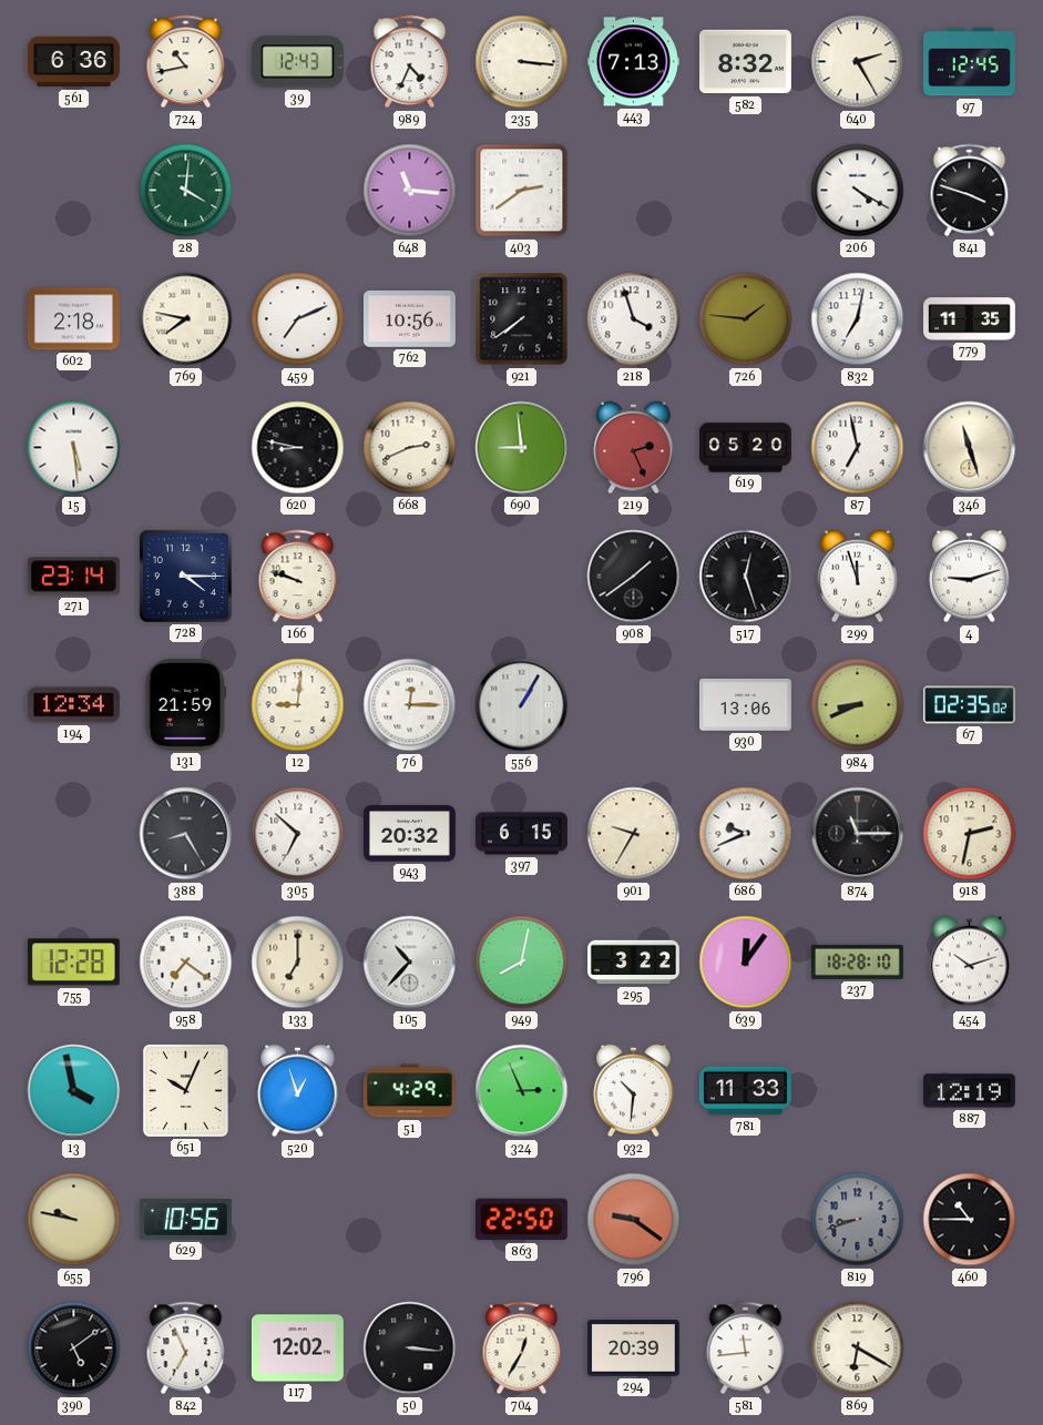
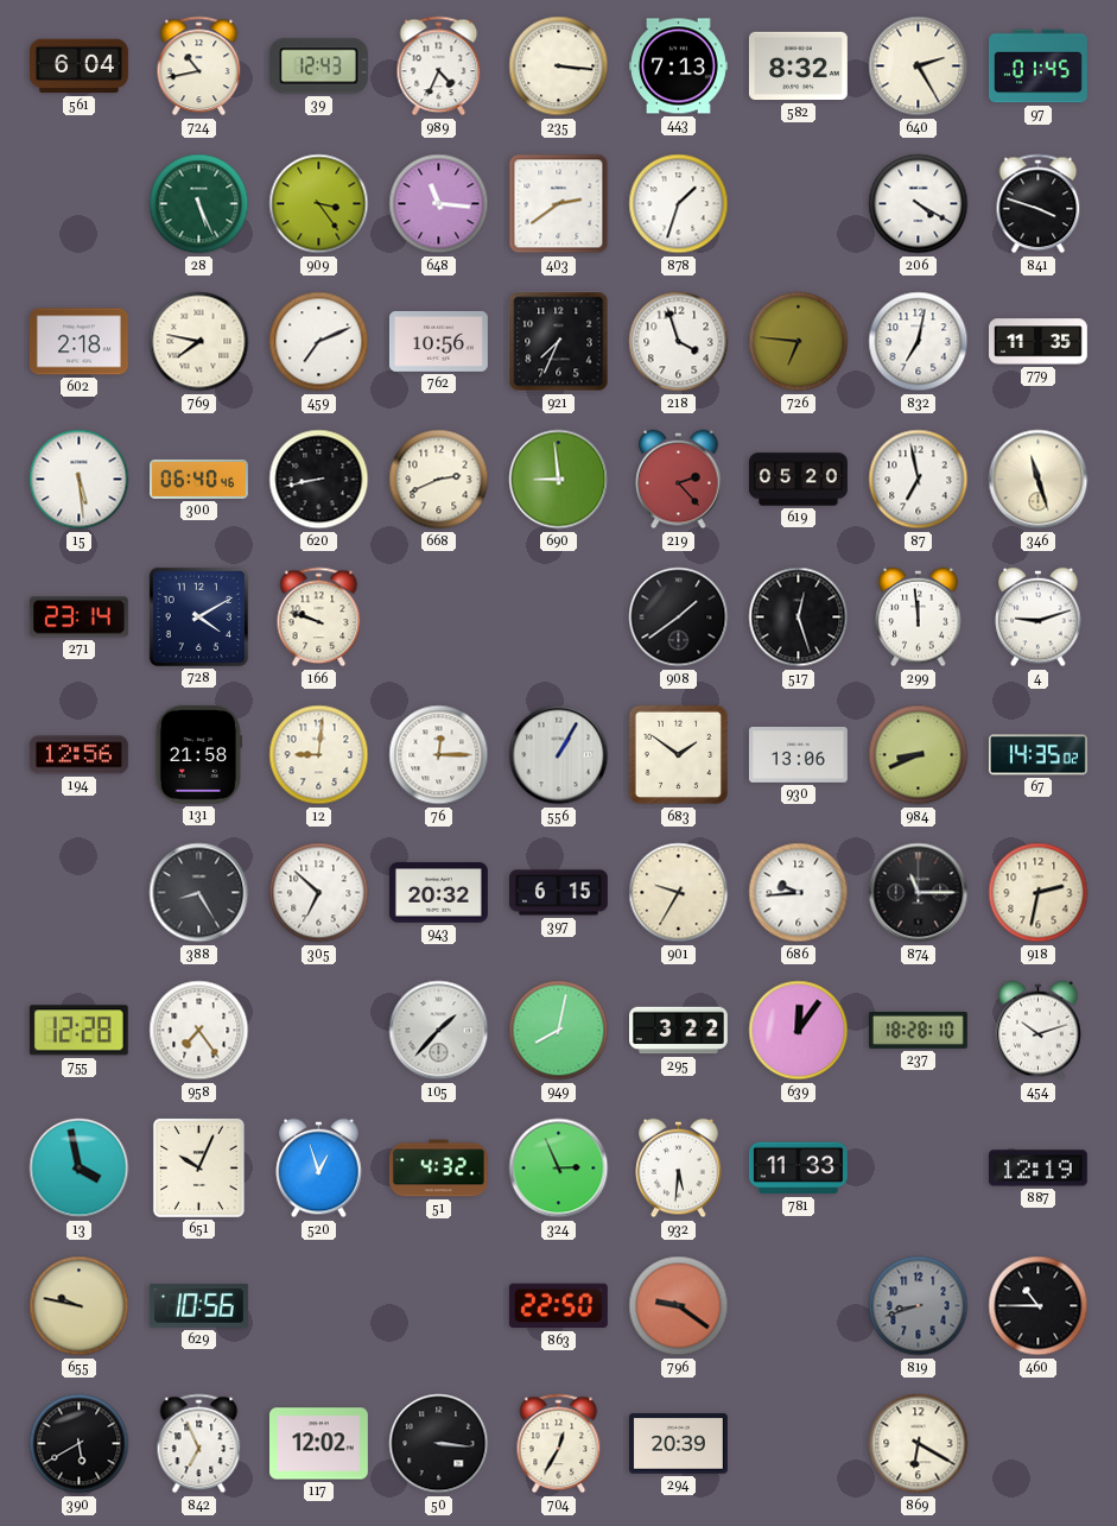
561: 6:36 -> 6:04
97: 12:45 -> 01:45
28: 4:01 -> 5:26
909: none -> 3:24
878: none -> 1:33
921: 7:39 -> 7:34
726: 1:46 -> 6:46
300: none -> 06:40
620: 8:47 -> 8:43
219: 2:26 -> 2:23
728: 4:15 -> 4:10
299: 11:57 -> 11:59
194: 12:34 -> 12:56
131: 21:59 -> 21:58
683: none -> 1:51
67: 02:35 -> 14:35
686: 9:41 -> 9:44
958: 7:21 -> 7:24
133: 7:00 -> none
105: 10:37 -> 1:37
51: 4:29 -> 4:32
932: 10:31 -> 5:31
390: 5:09 -> 5:40
581: 11:44 -> none
